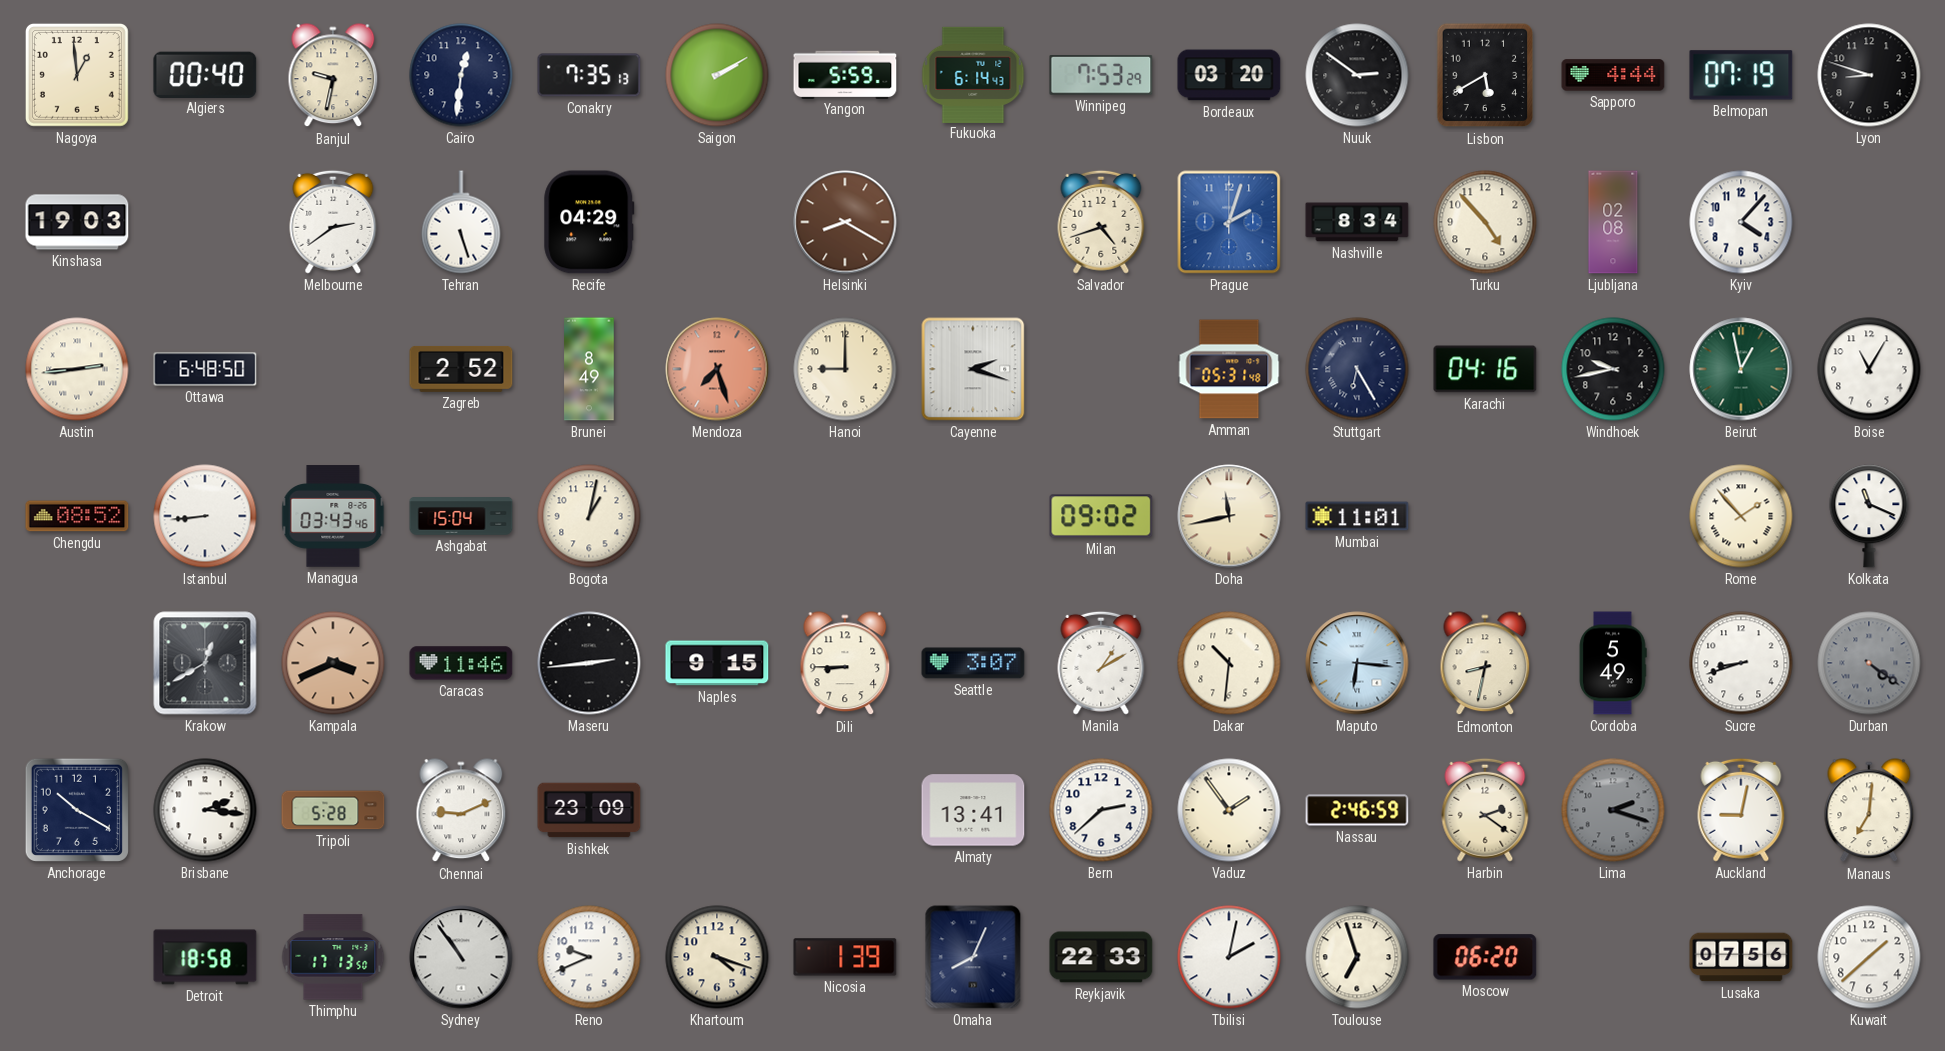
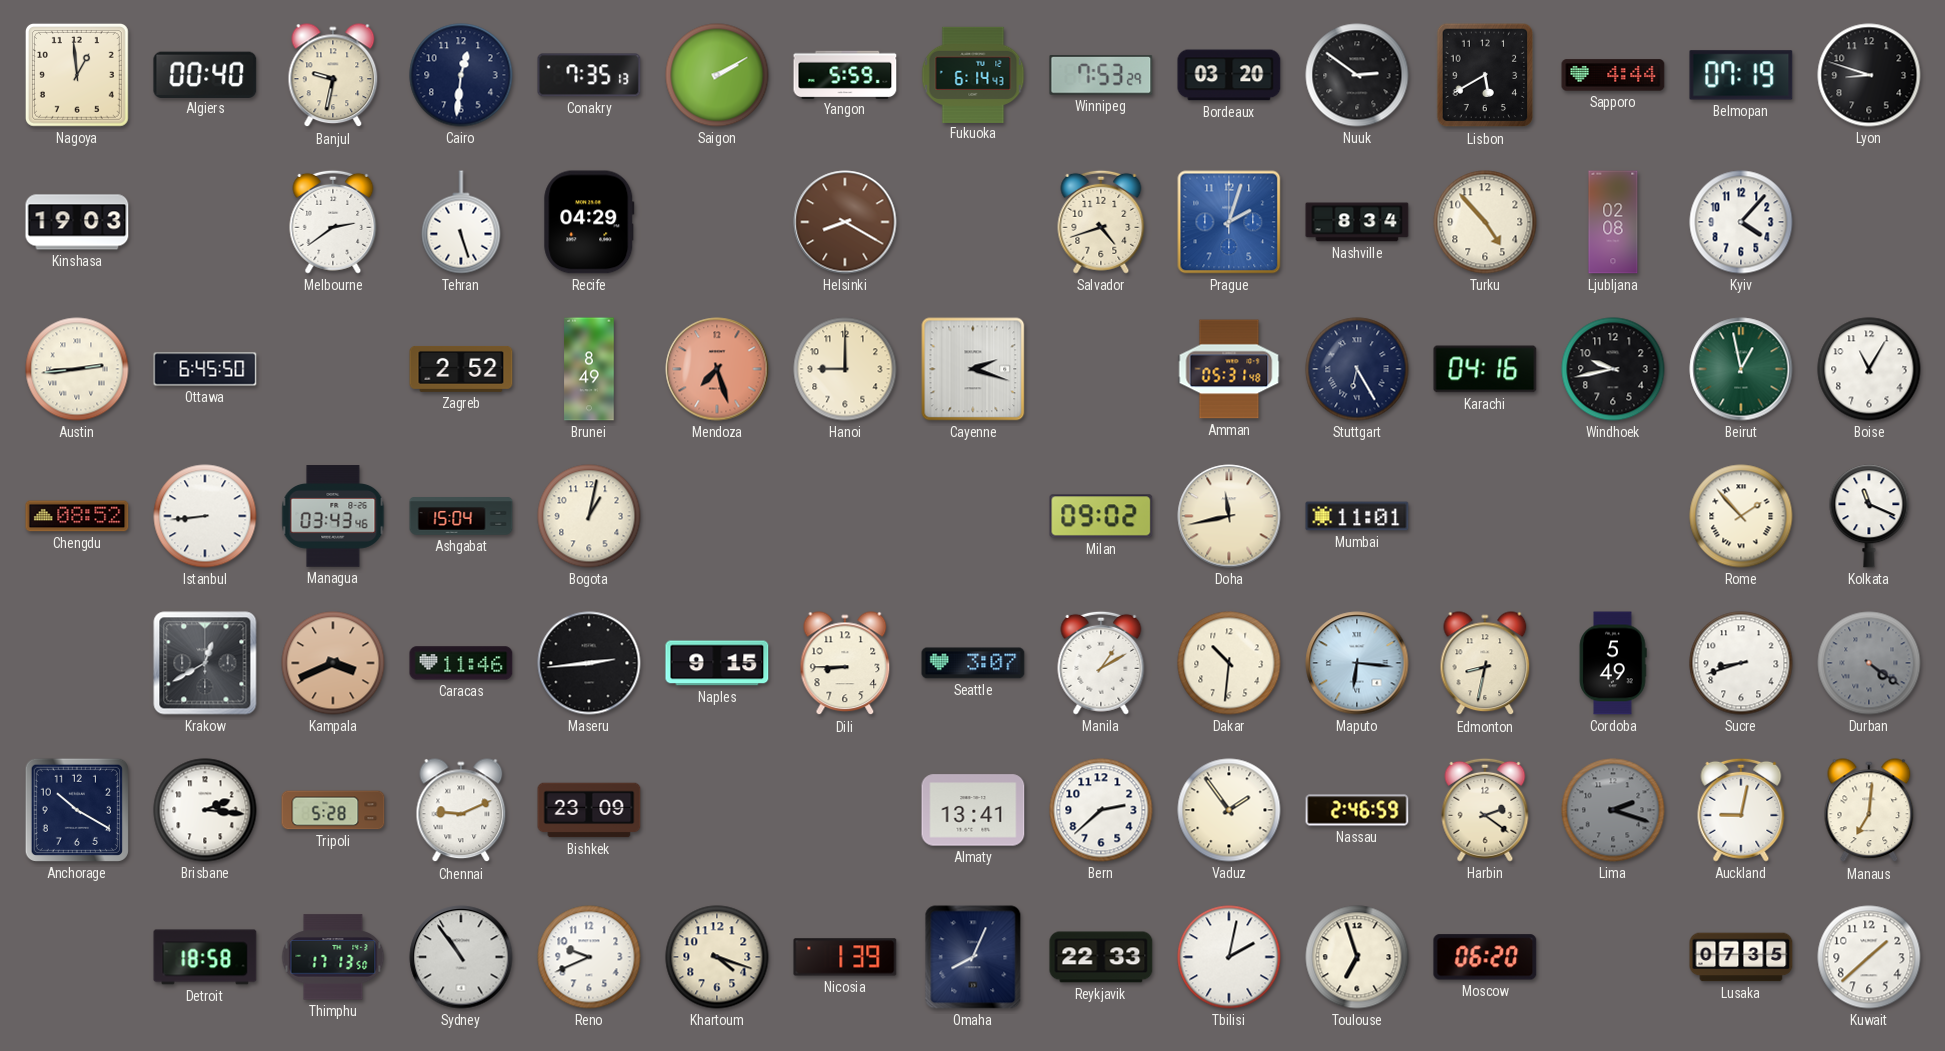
Ottawa: 6:48 -> 6:45
Lusaka: 07:56 -> 07:35
